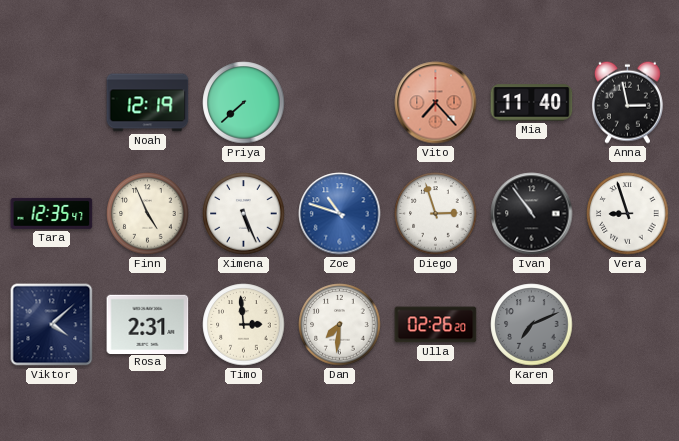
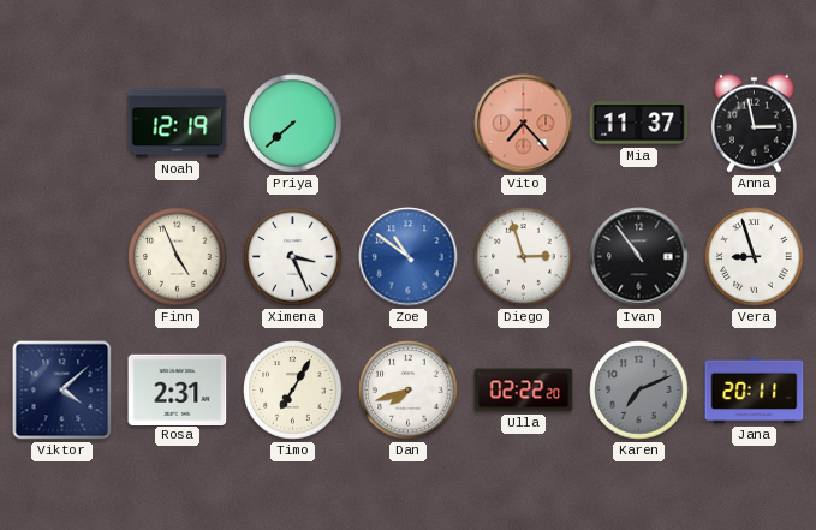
Mia: 11:40 -> 11:37
Tara: 12:35 -> none
Ximena: 5:26 -> 3:26
Zoe: 10:48 -> 10:51
Timo: 2:59 -> 7:05
Dan: 7:31 -> 7:42
Ulla: 02:26 -> 02:22
Jana: none -> 20:11
